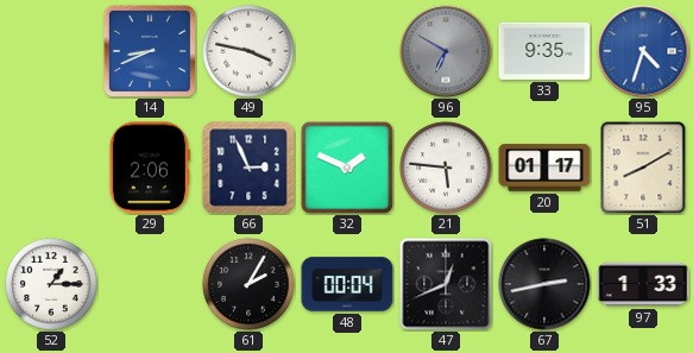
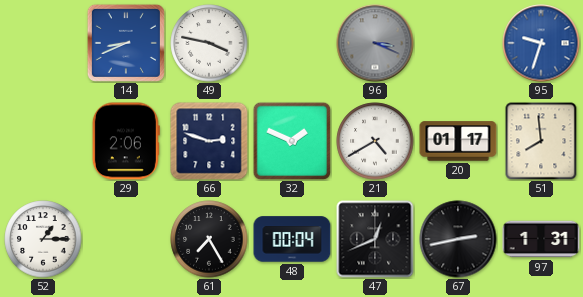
96: 6:50 -> 3:19
33: 9:35 -> none
95: 4:33 -> 9:33
66: 2:56 -> 2:48
21: 5:46 -> 4:40
51: 8:10 -> 7:59
61: 2:05 -> 7:25
97: 1:33 -> 1:31
